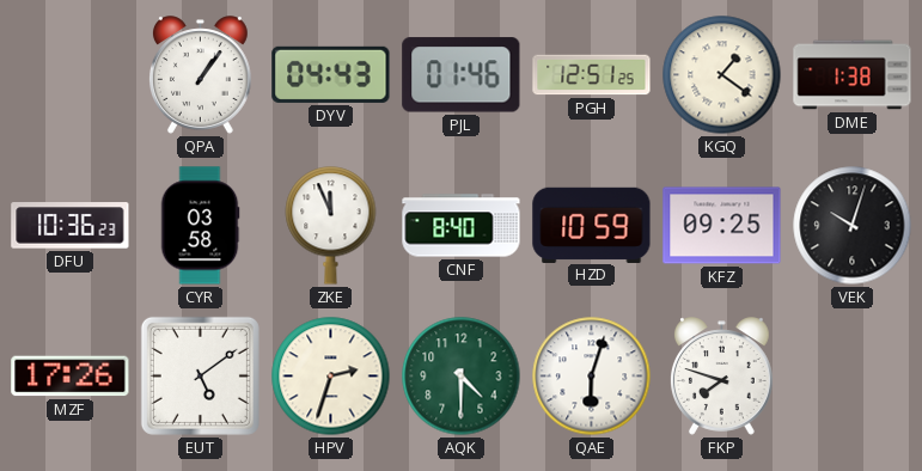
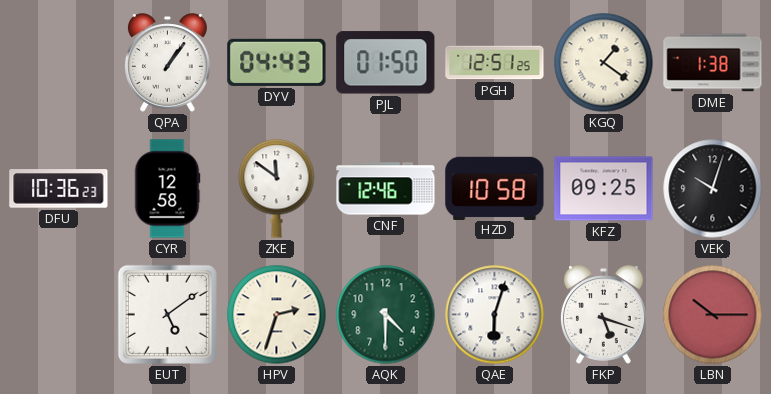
PJL: 01:46 -> 01:50
CYR: 03:58 -> 12:58
ZKE: 11:56 -> 11:51
CNF: 8:40 -> 12:46
HZD: 10:59 -> 10:58
MZF: 17:26 -> none
FKP: 7:48 -> 5:18
LBN: none -> 10:15
